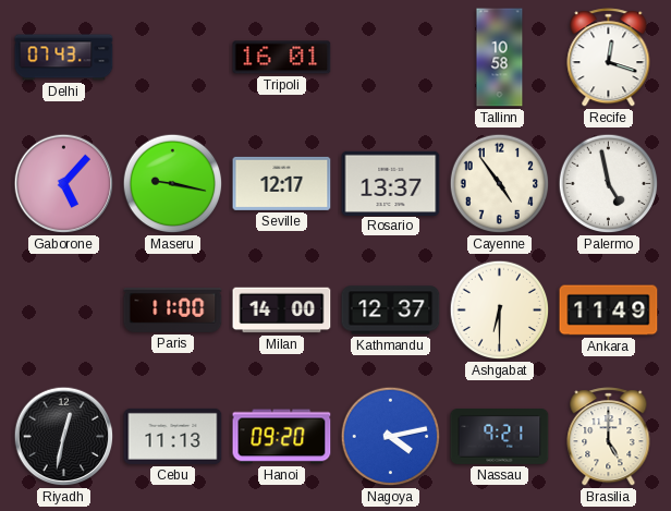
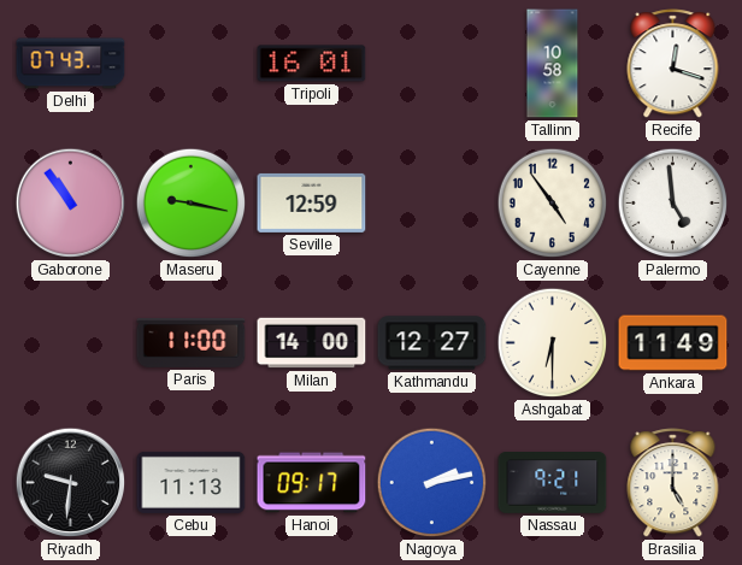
Gaborone: 5:07 -> 10:54
Seville: 12:17 -> 12:59
Rosario: 13:37 -> none
Palermo: 4:58 -> 4:59
Kathmandu: 12:37 -> 12:27
Riyadh: 12:32 -> 9:31
Hanoi: 09:20 -> 09:17
Nagoya: 4:13 -> 2:13
